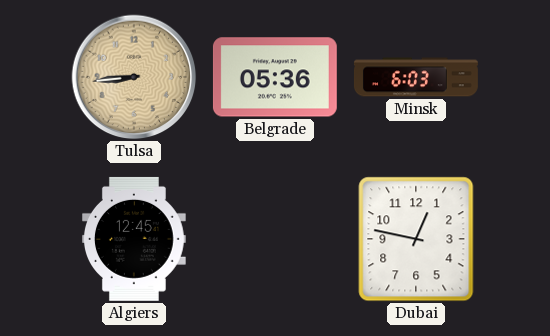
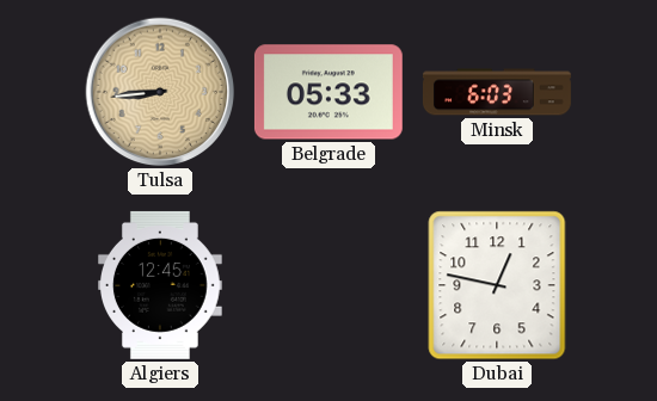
Belgrade: 05:36 -> 05:33
